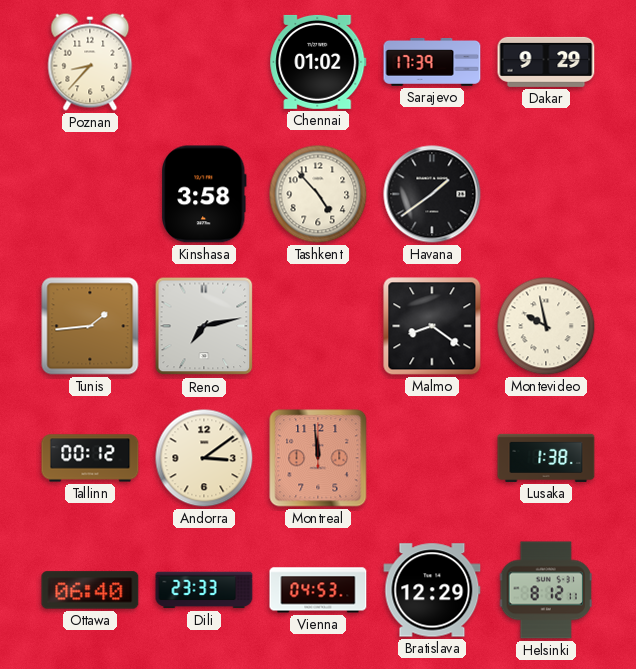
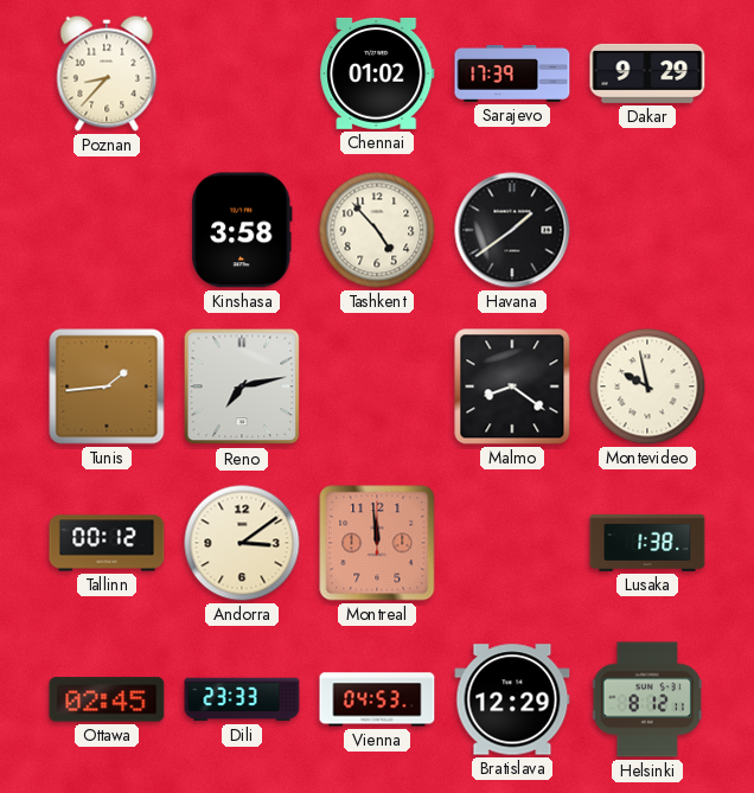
Ottawa: 06:40 -> 02:45
